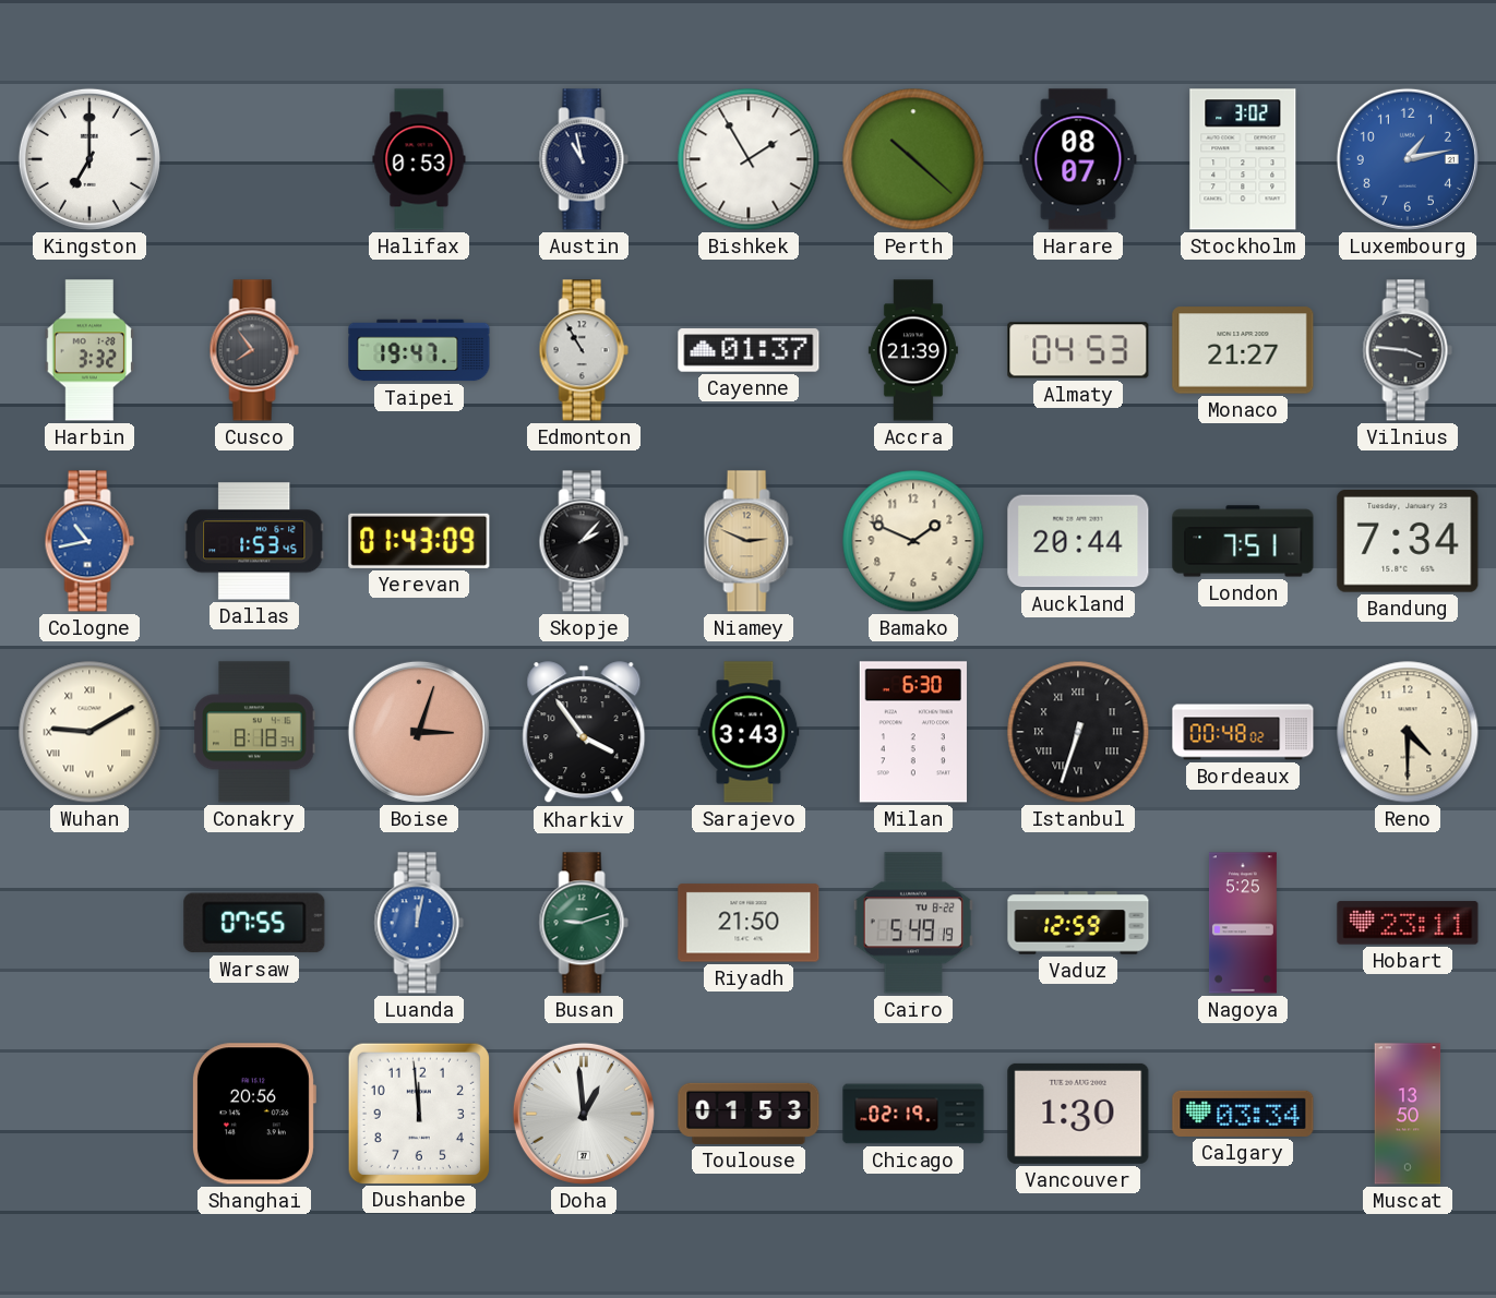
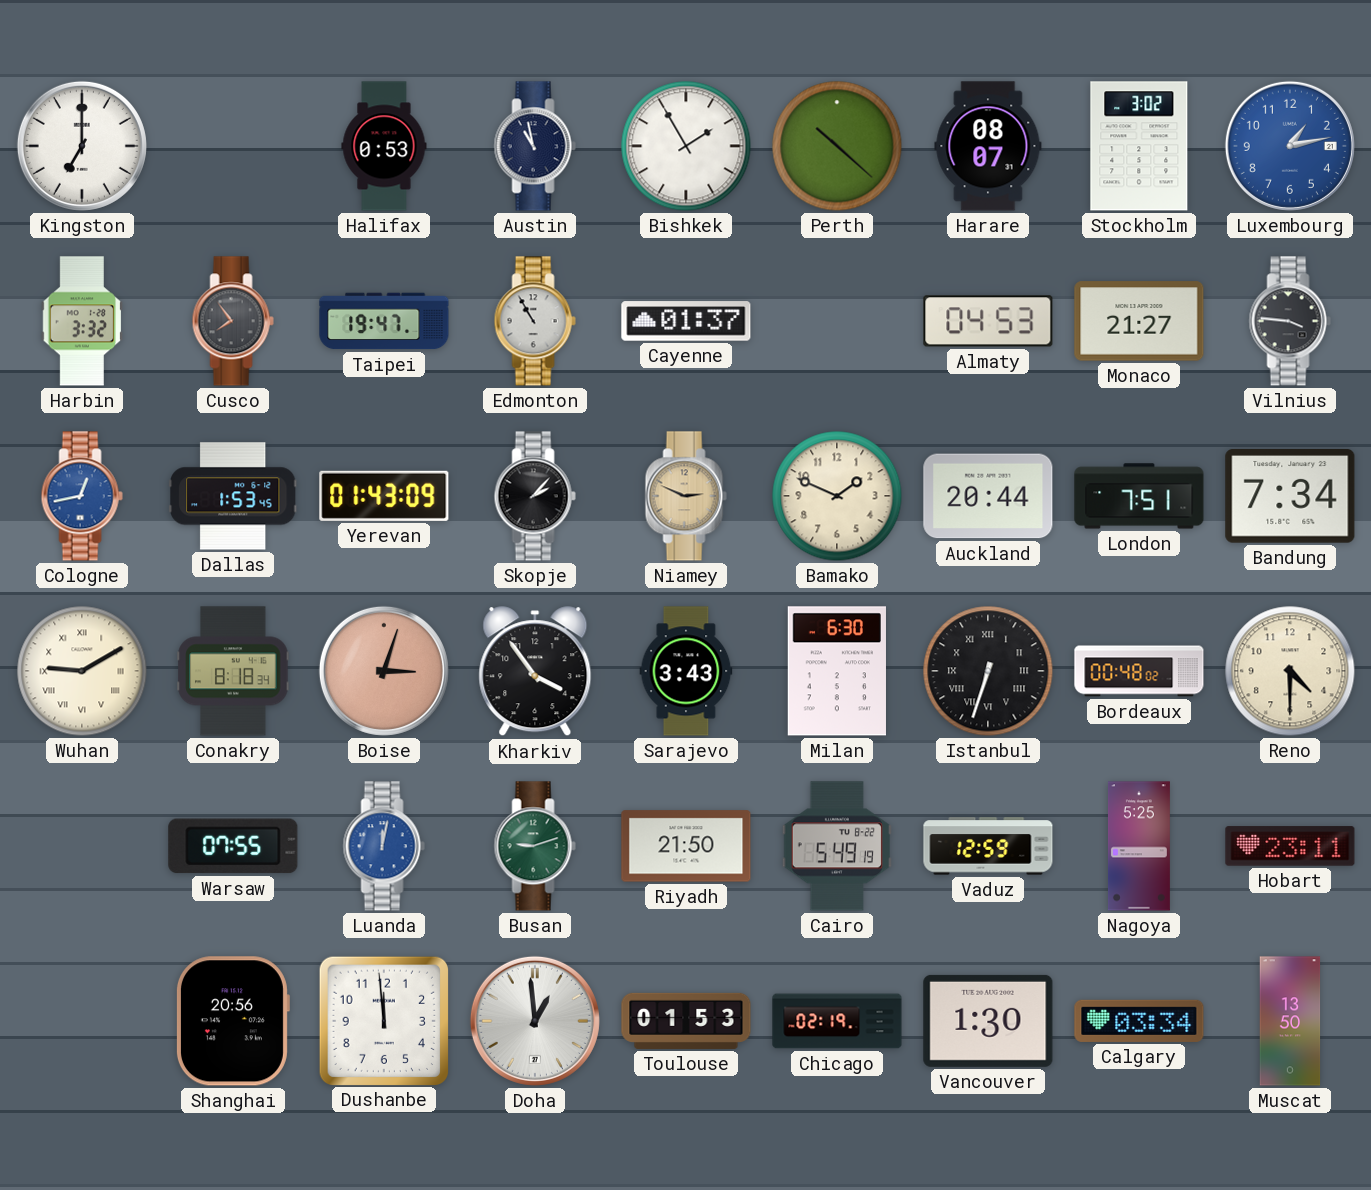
Accra: 21:39 -> none
Cologne: 10:43 -> 12:43
